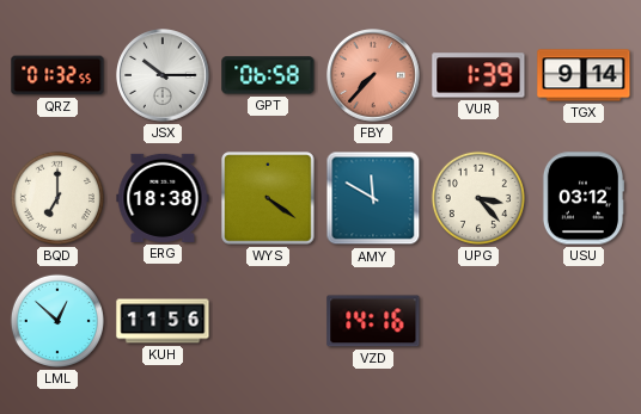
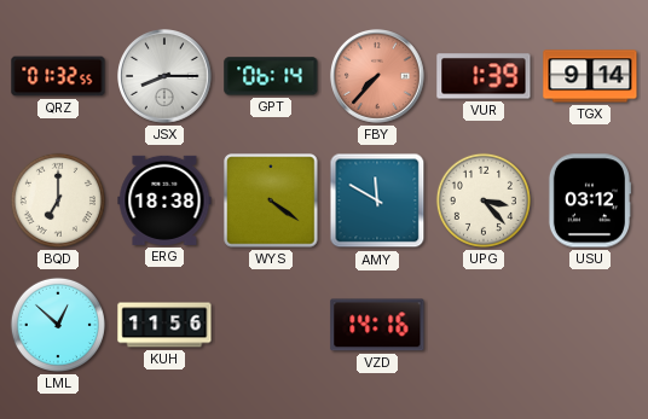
JSX: 10:15 -> 8:15
GPT: 06:58 -> 06:14
